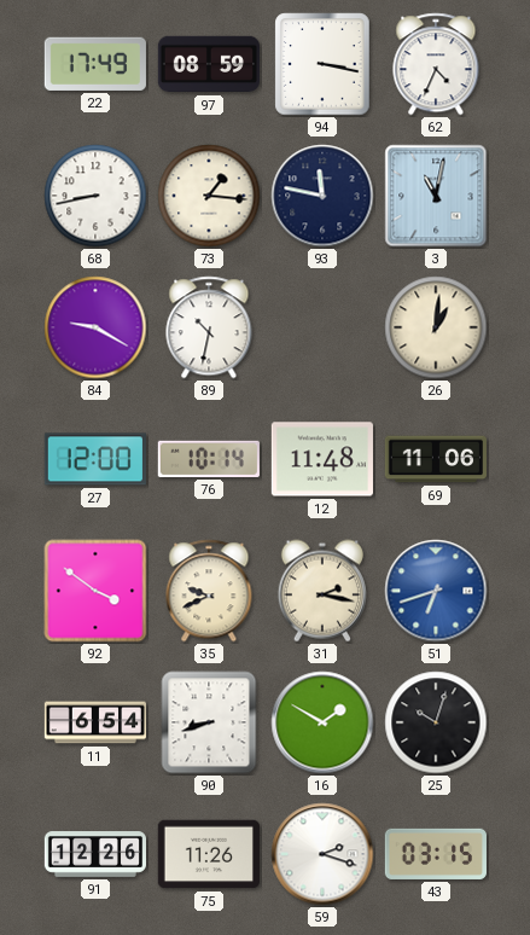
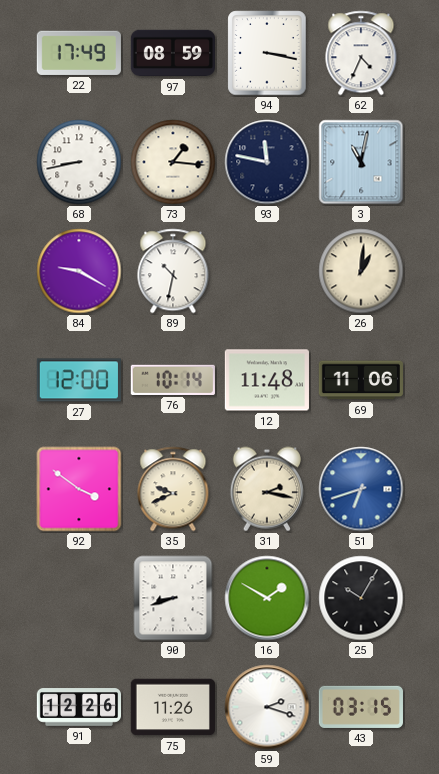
11: 6:54 -> none
25: 10:03 -> 10:05
